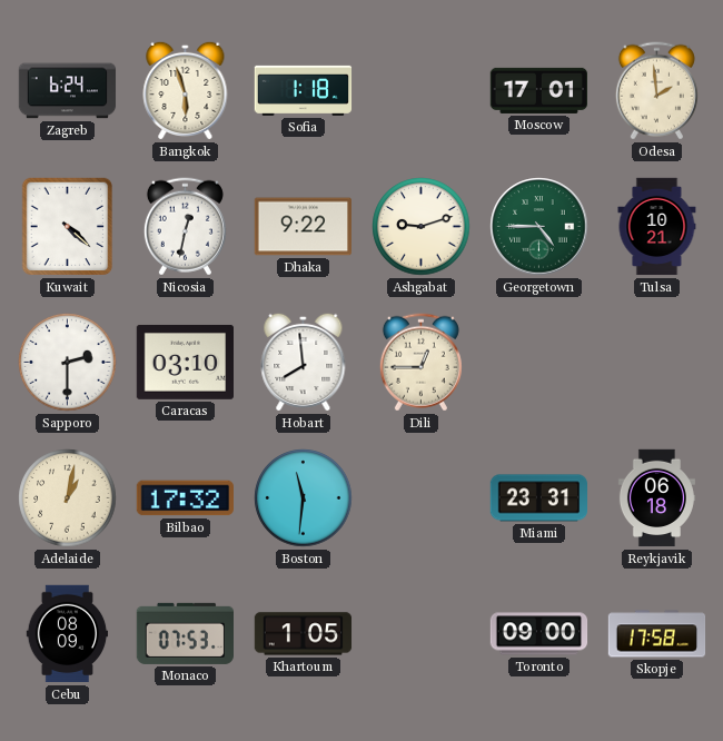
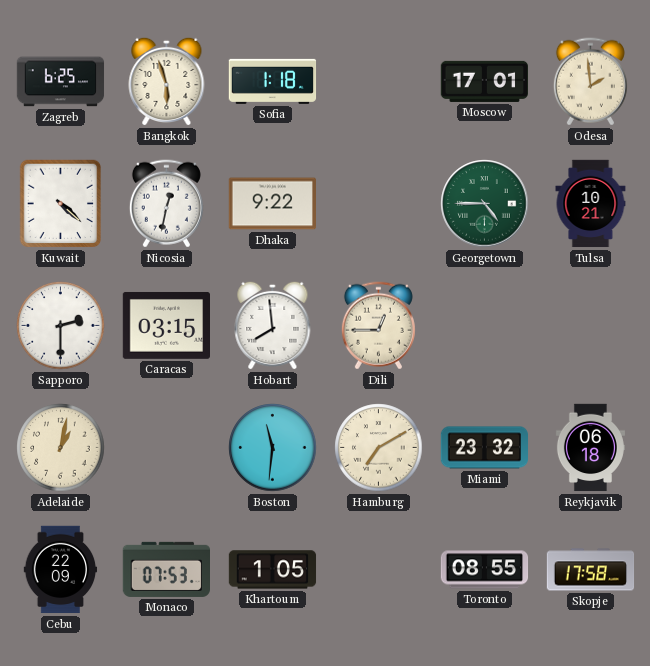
Zagreb: 6:24 -> 6:25
Ashgabat: 9:12 -> none
Caracas: 03:10 -> 03:15
Bilbao: 17:32 -> none
Hamburg: none -> 7:10
Miami: 23:31 -> 23:32
Cebu: 08:09 -> 22:09
Toronto: 09:00 -> 08:55
